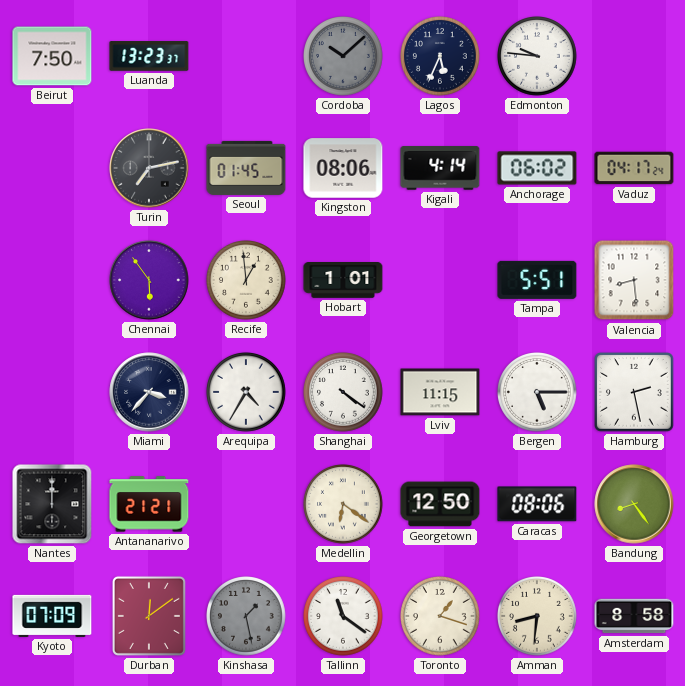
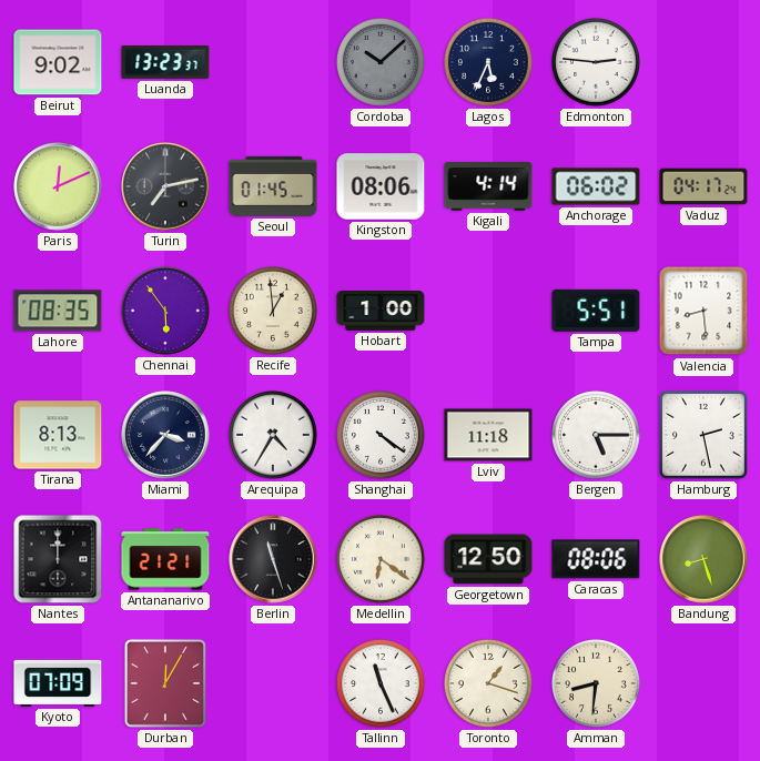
Beirut: 7:50 -> 9:02
Edmonton: 9:46 -> 2:46
Paris: none -> 12:11
Lahore: none -> 08:35
Hobart: 1:01 -> 1:00
Tirana: none -> 8:13
Lviv: 11:15 -> 11:18
Berlin: none -> 11:27
Bandung: 8:24 -> 8:27
Durban: 12:09 -> 12:05
Kinshasa: 1:28 -> none
Tallinn: 11:21 -> 11:26
Amsterdam: 8:58 -> none
